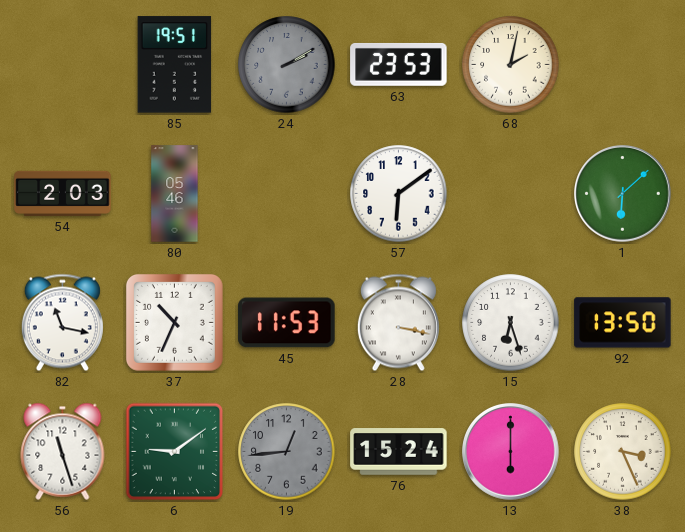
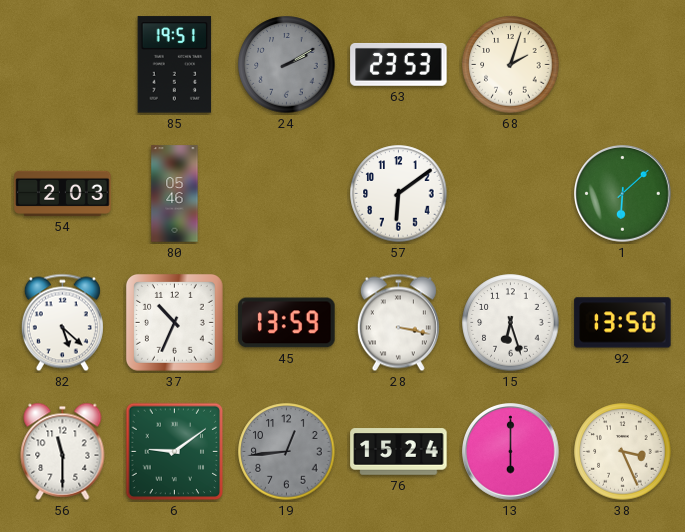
68: 2:02 -> 2:03
82: 11:17 -> 5:22
45: 11:53 -> 13:59
56: 11:27 -> 11:30
